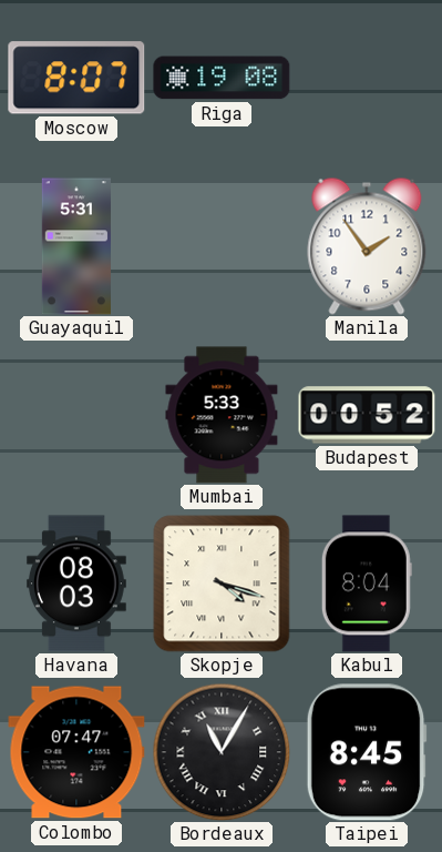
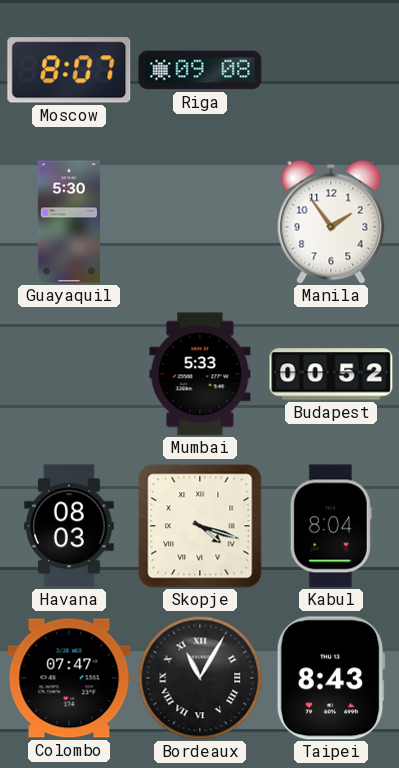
Riga: 19:08 -> 09:08
Guayaquil: 5:31 -> 5:30
Taipei: 8:45 -> 8:43
